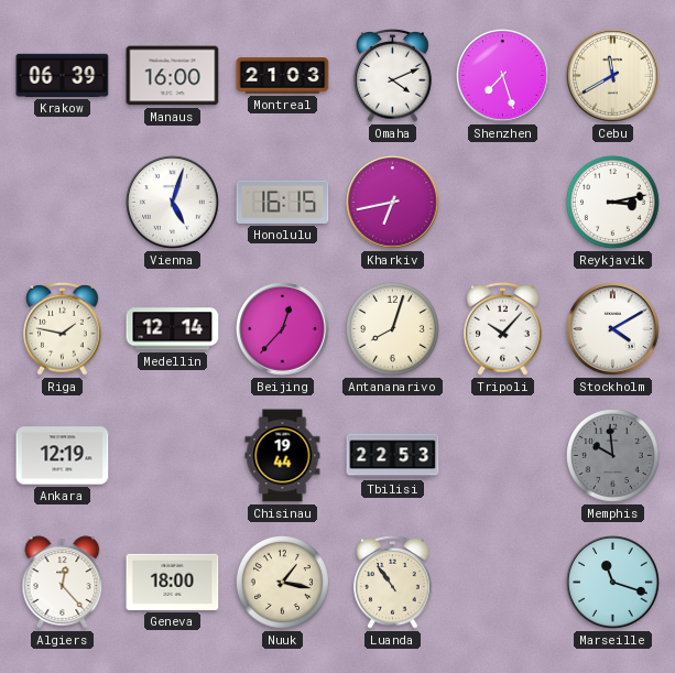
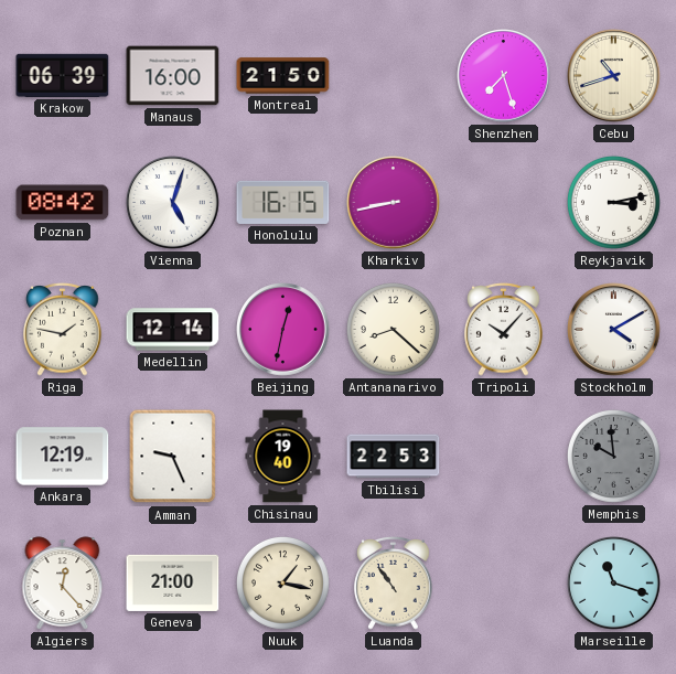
Montreal: 21:03 -> 21:50
Omaha: 4:11 -> none
Cebu: 11:40 -> 10:42
Poznan: none -> 08:42
Kharkiv: 6:43 -> 8:43
Beijing: 12:37 -> 12:32
Antananarivo: 8:03 -> 8:22
Amman: none -> 9:26
Chisinau: 19:44 -> 19:40
Geneva: 18:00 -> 21:00
